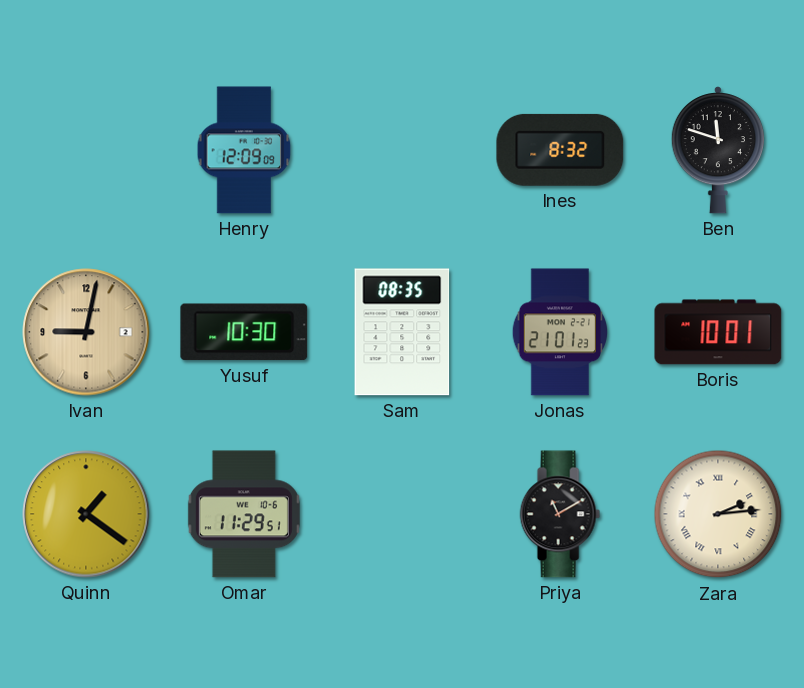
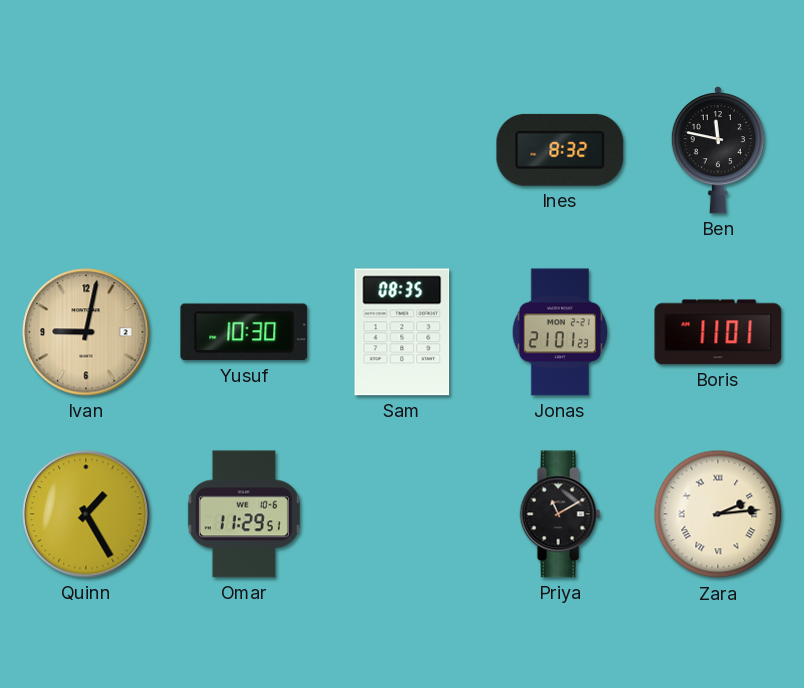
Henry: 12:09 -> none
Ben: 11:48 -> 11:47
Boris: 10:01 -> 11:01
Quinn: 1:21 -> 1:25
